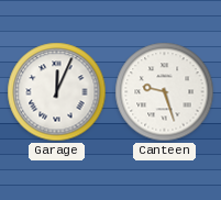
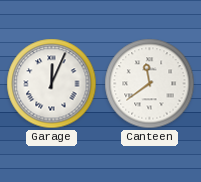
Canteen: 9:27 -> 11:39
